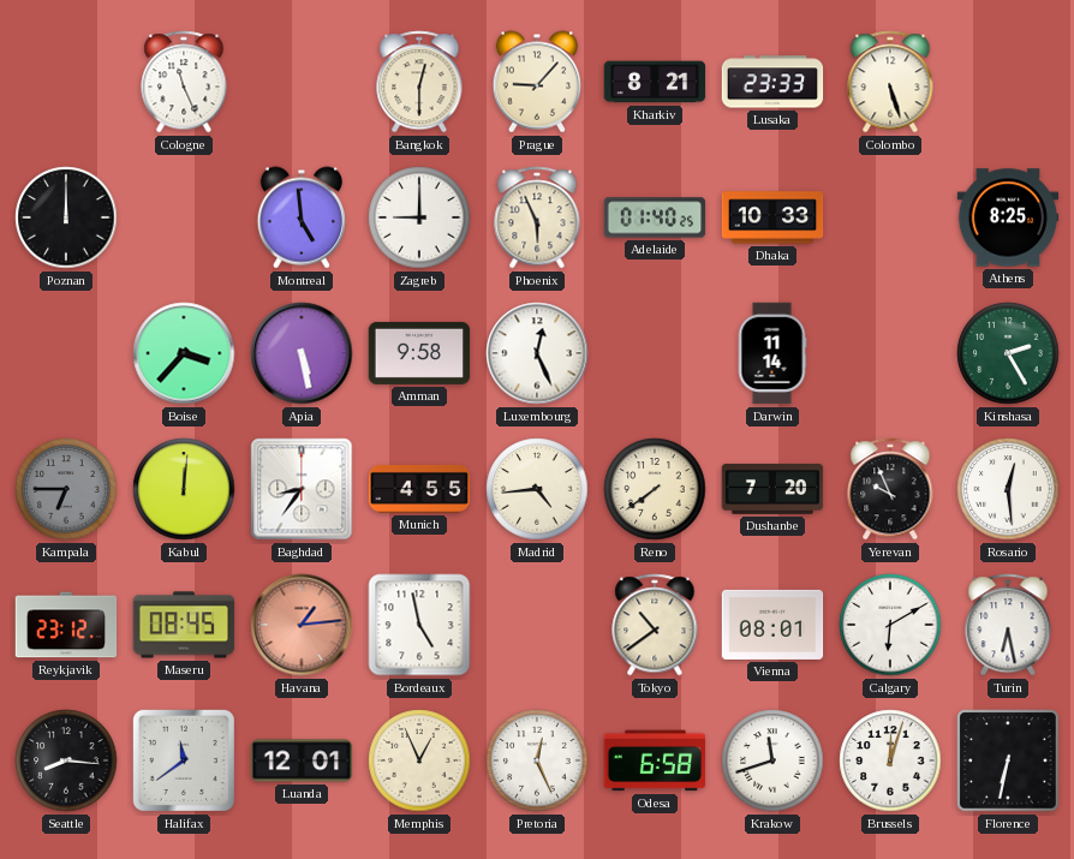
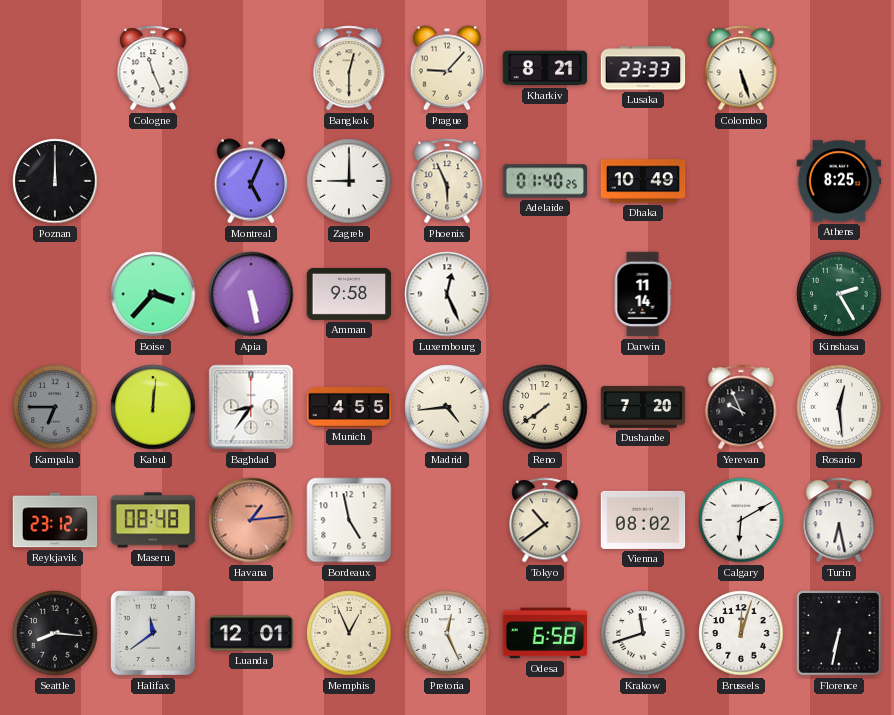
Montreal: 4:59 -> 5:04
Dhaka: 10:33 -> 10:49
Maseru: 08:45 -> 08:48
Vienna: 08:01 -> 08:02
